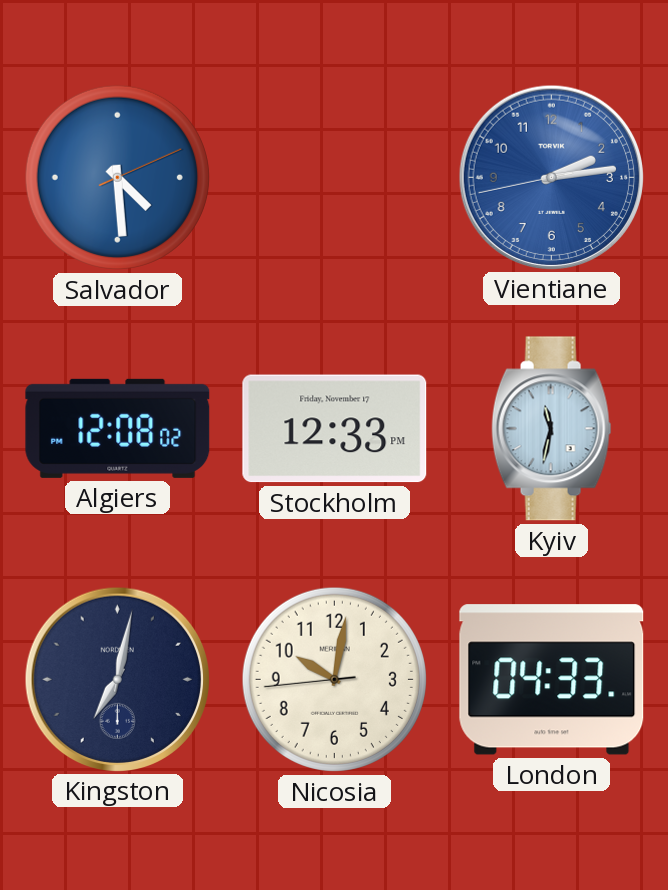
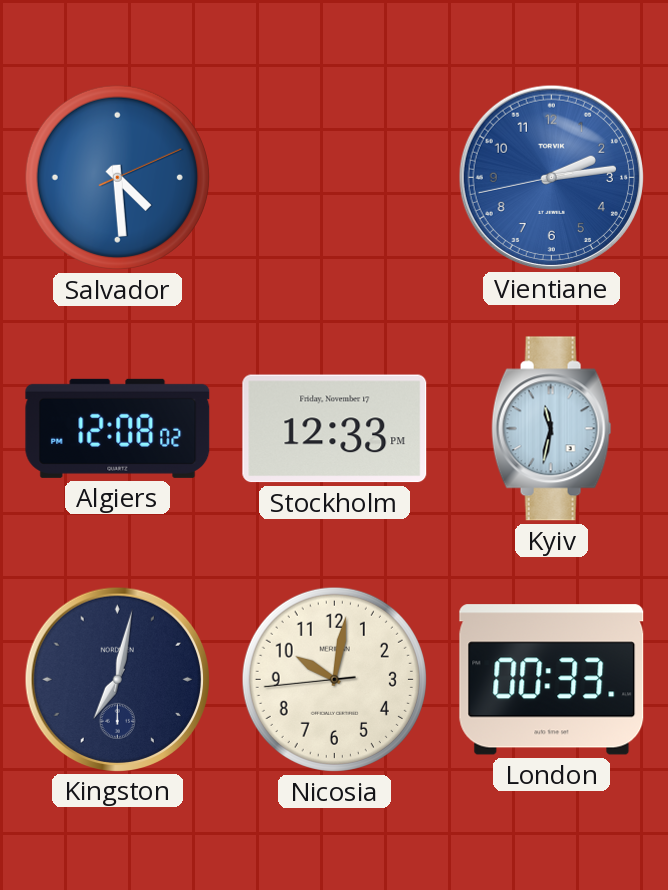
London: 04:33 -> 00:33
